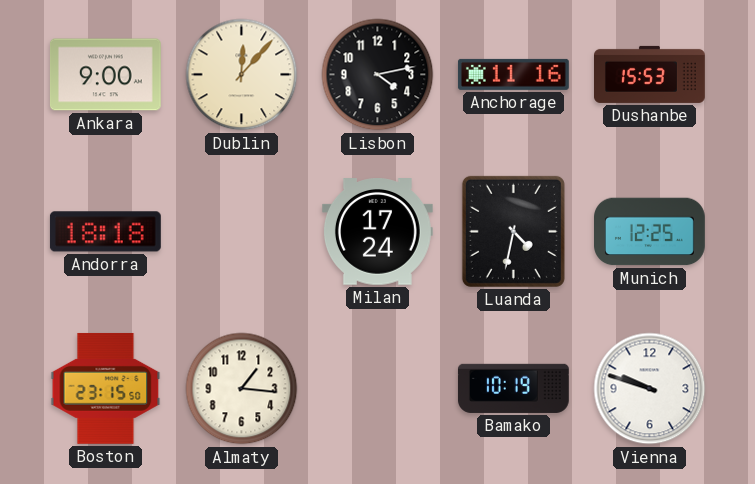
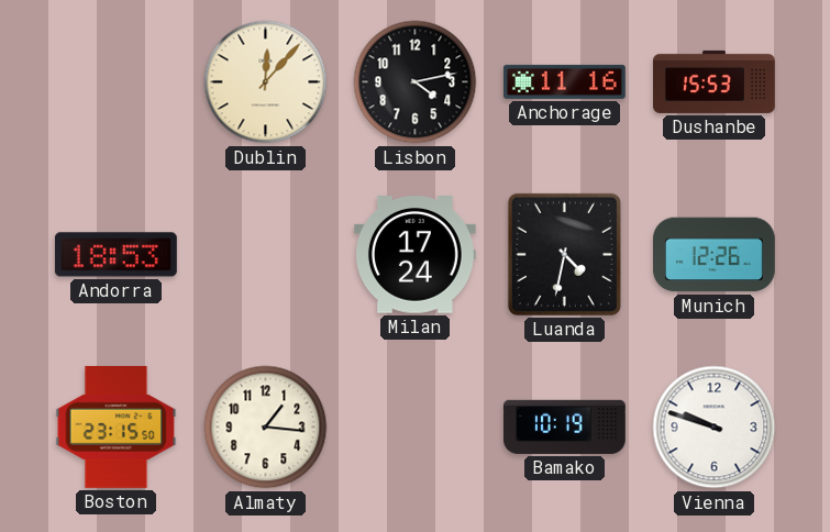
Ankara: 9:00 -> none
Andorra: 18:18 -> 18:53
Munich: 12:25 -> 12:26
